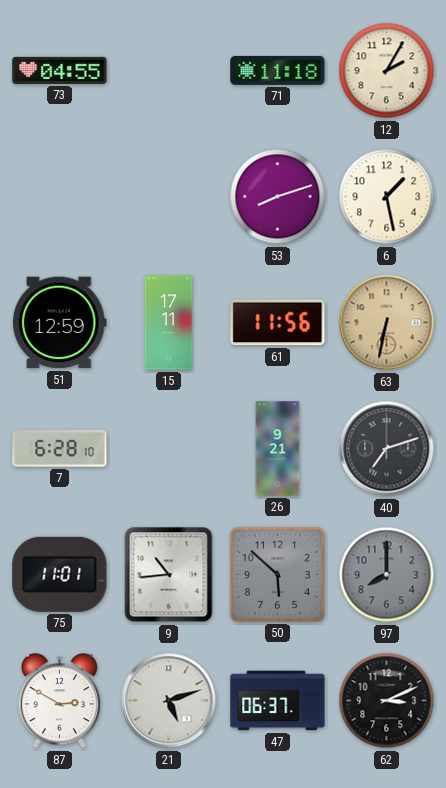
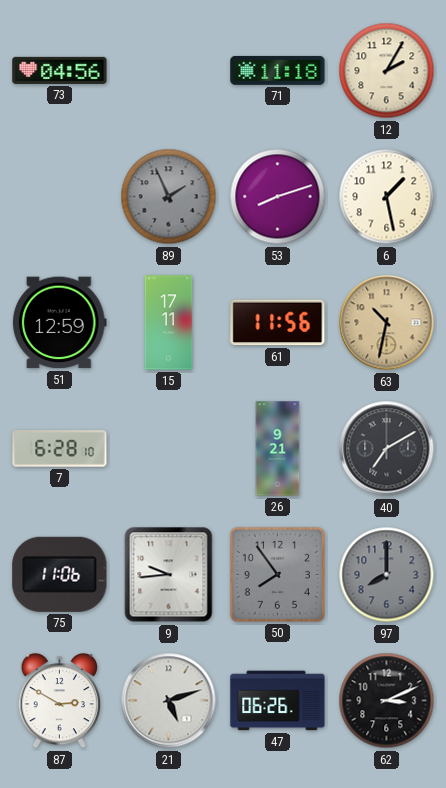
73: 04:55 -> 04:56
89: none -> 1:56
63: 6:32 -> 10:32
40: 7:12 -> 7:10
75: 11:01 -> 11:06
9: 10:44 -> 9:44
50: 5:52 -> 7:54
47: 06:37 -> 06:26
